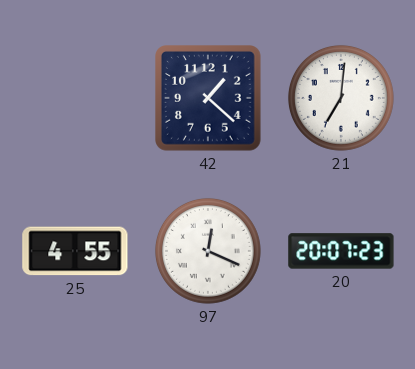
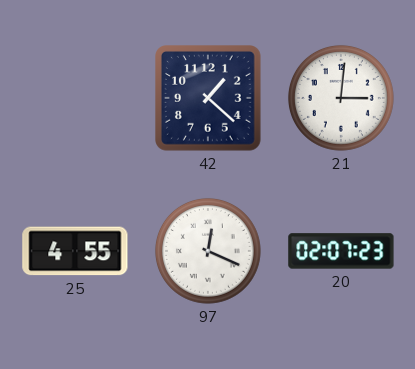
21: 7:01 -> 3:01
20: 20:07 -> 02:07
